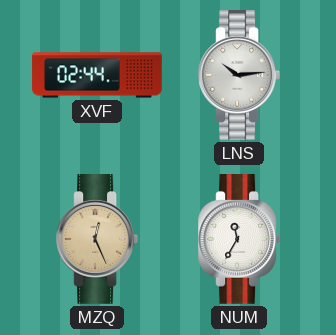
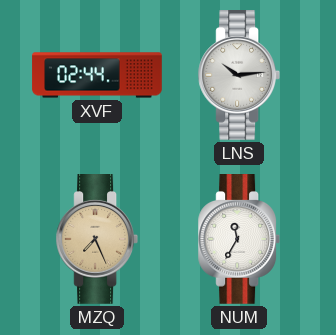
MZQ: 12:26 -> 7:26
